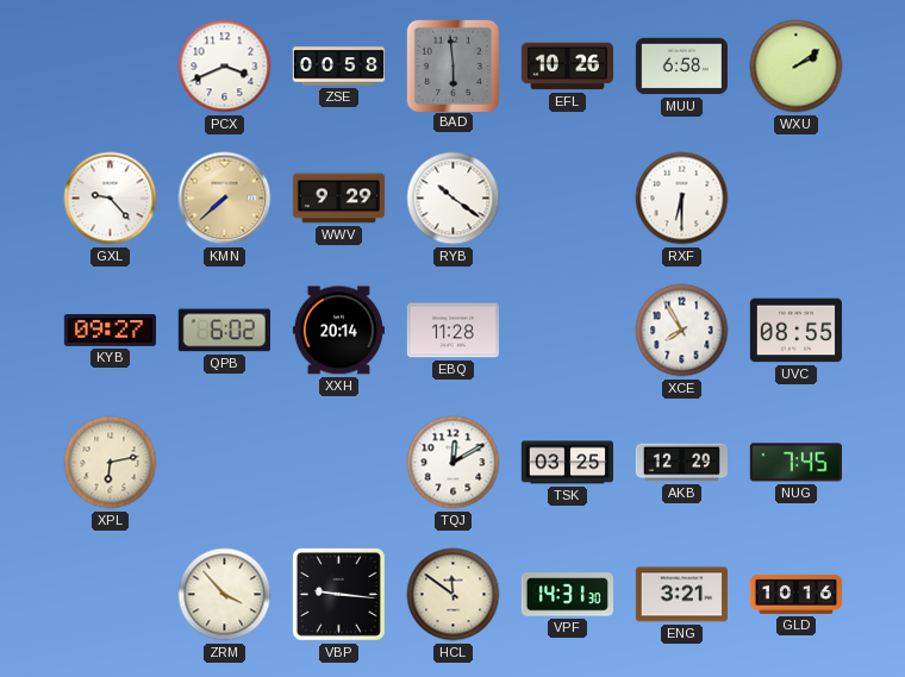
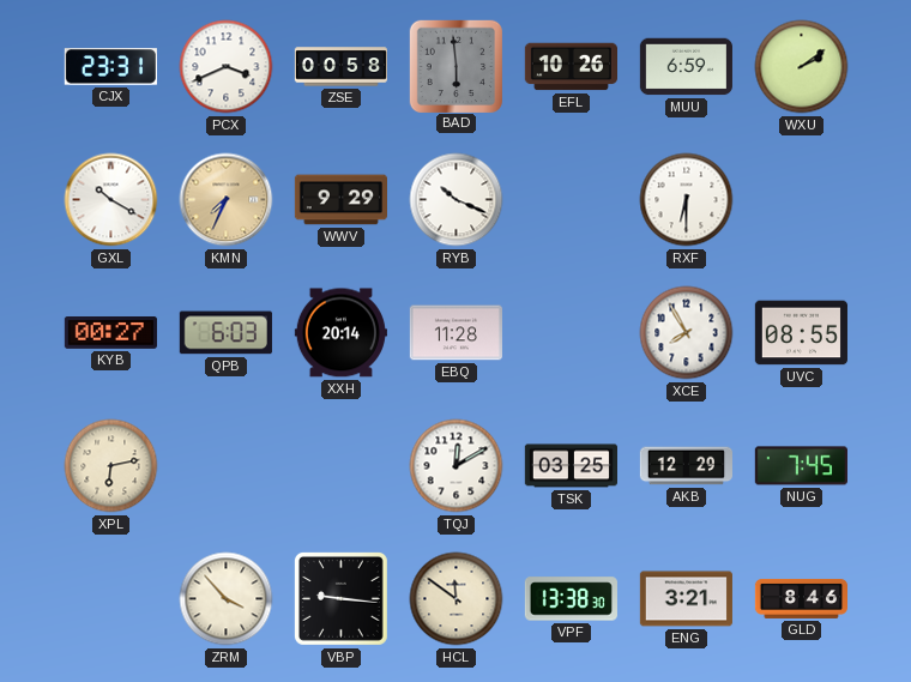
CJX: none -> 23:31
MUU: 6:58 -> 6:59
GXL: 9:23 -> 10:20
KMN: 7:38 -> 7:34
RYB: 10:21 -> 10:19
KYB: 09:27 -> 00:27
QPB: 6:02 -> 6:03
VPF: 14:31 -> 13:38
GLD: 10:16 -> 8:46
